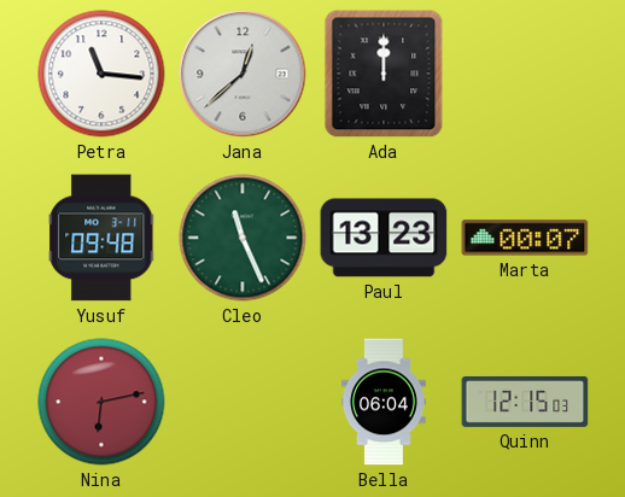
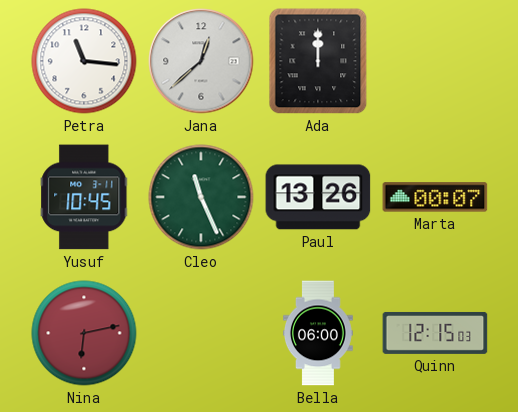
Yusuf: 09:48 -> 10:45
Paul: 13:23 -> 13:26
Bella: 06:04 -> 06:00
